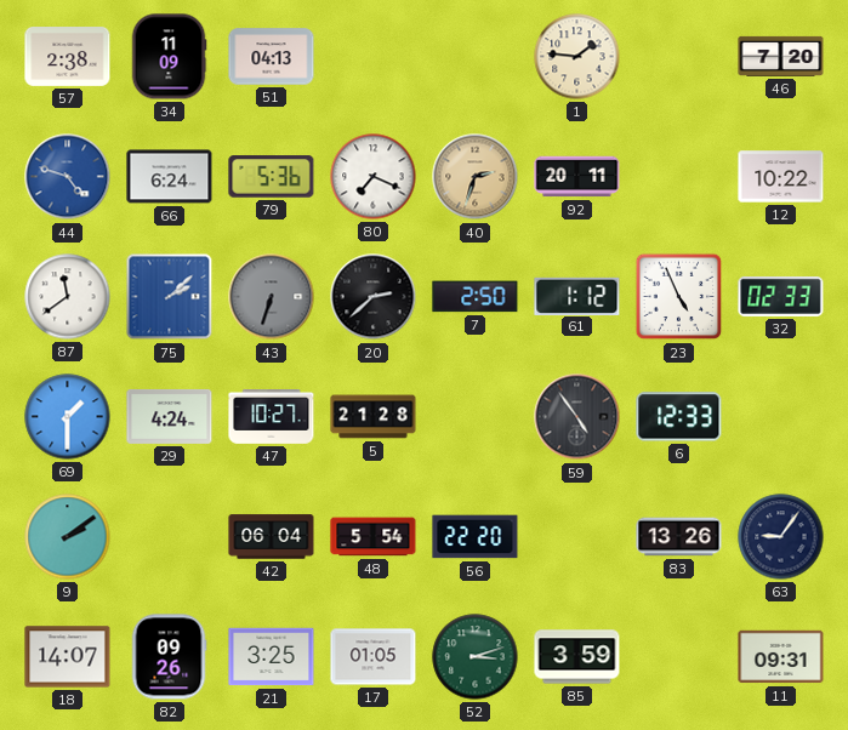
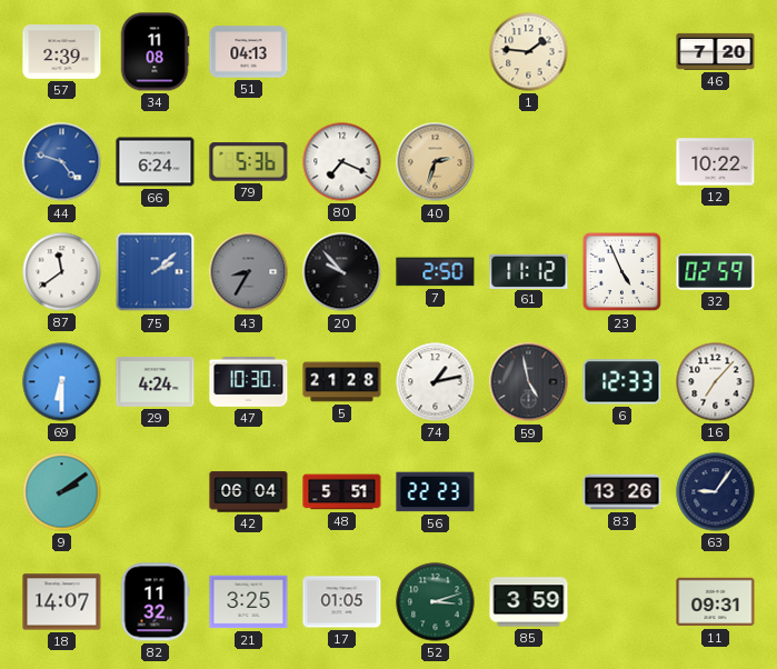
57: 2:38 -> 2:39
34: 11:09 -> 11:08
92: 20:11 -> none
43: 6:33 -> 8:35
20: 2:38 -> 9:53
61: 1:12 -> 11:12
32: 02:33 -> 02:59
69: 1:30 -> 6:30
47: 10:27 -> 10:30
74: none -> 1:13
59: 4:54 -> 4:58
16: none -> 7:07
48: 5:54 -> 5:51
56: 22:20 -> 22:23
82: 09:26 -> 11:32
